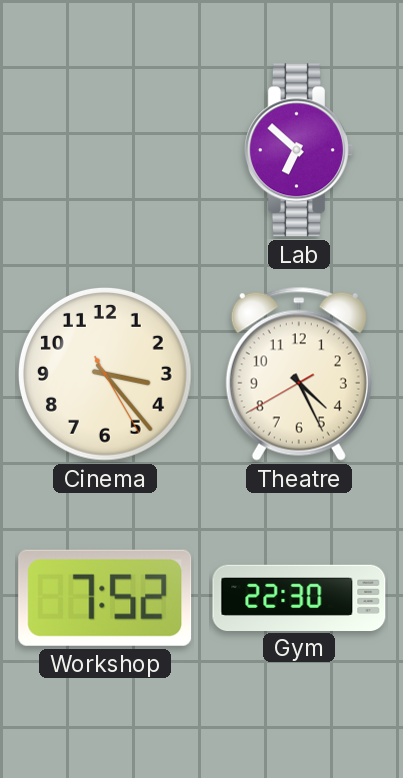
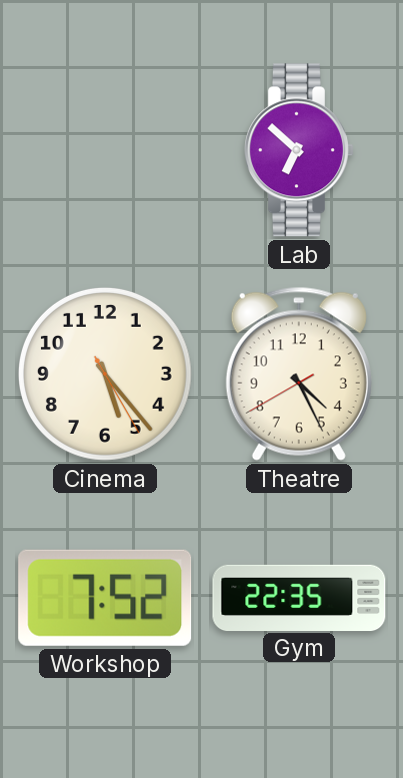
Cinema: 3:23 -> 5:23
Gym: 22:30 -> 22:35
